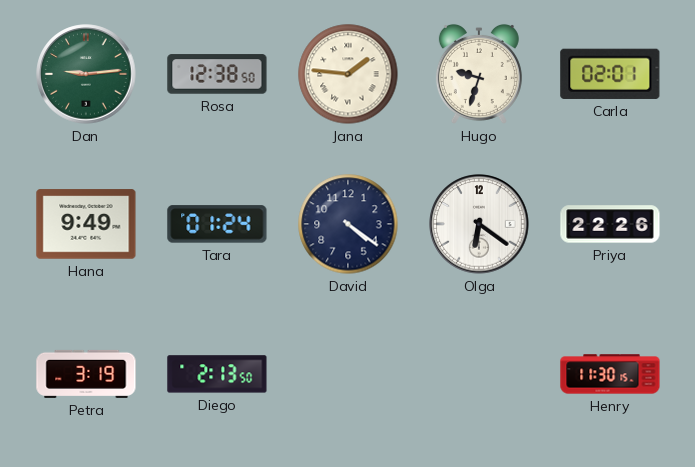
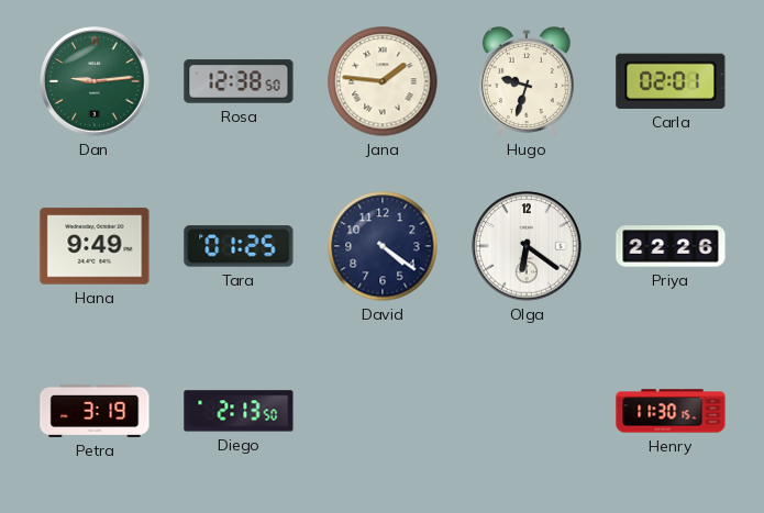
Tara: 01:24 -> 01:25
